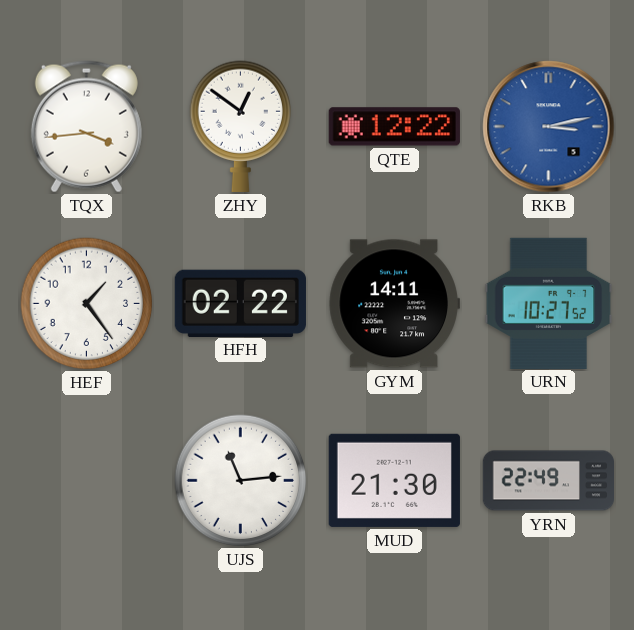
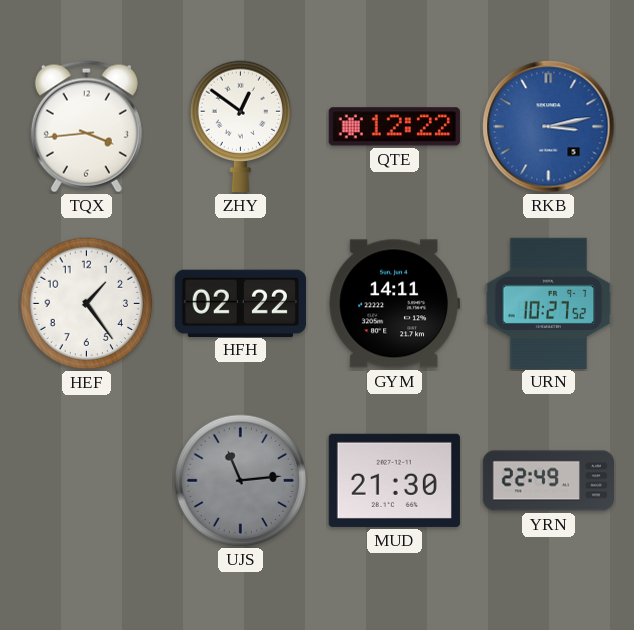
UJS dial: white -> grey
